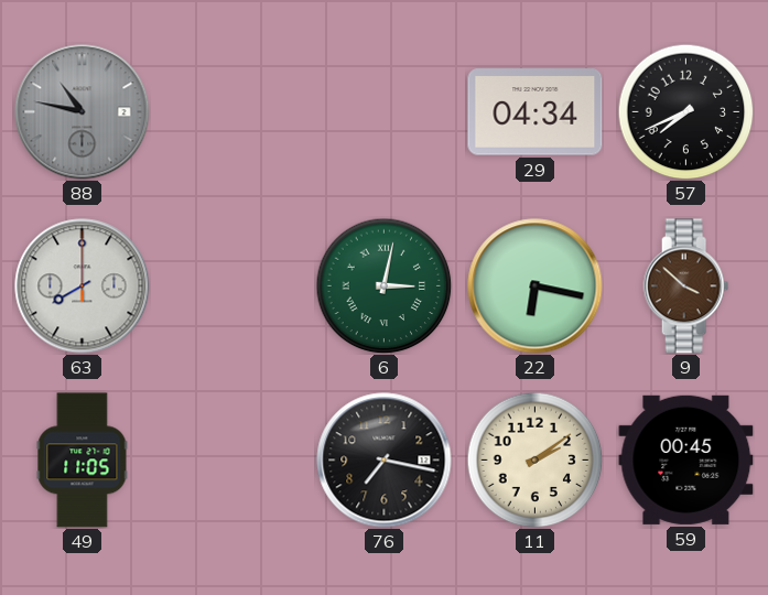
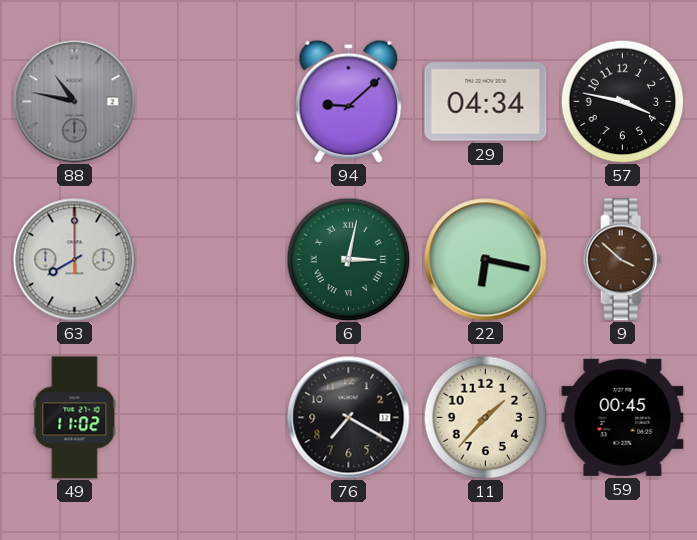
94: none -> 9:08
57: 7:41 -> 3:47
49: 11:05 -> 11:02
76: 7:17 -> 7:20
11: 2:09 -> 1:37
